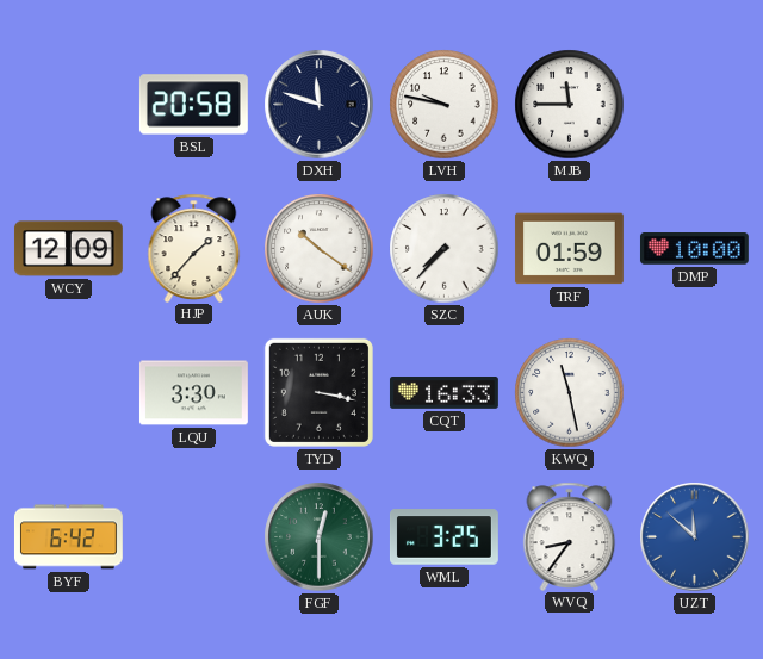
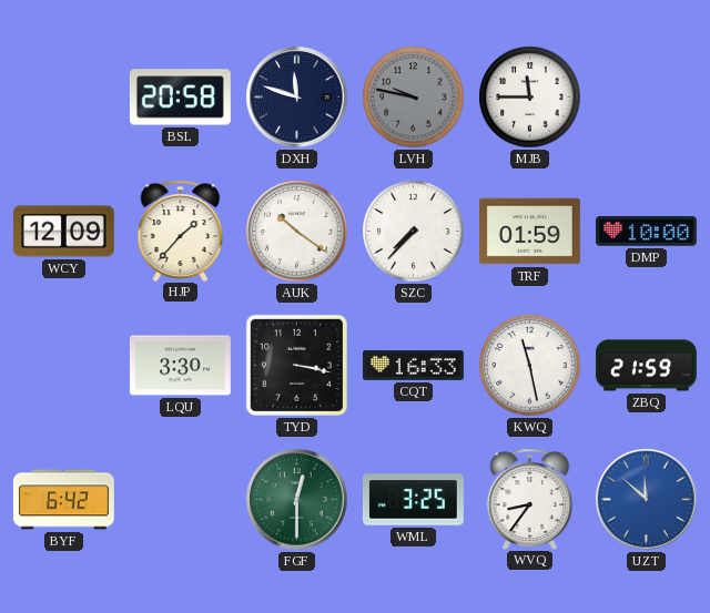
LVH dial: white -> grey
ZBQ: none -> 21:59
